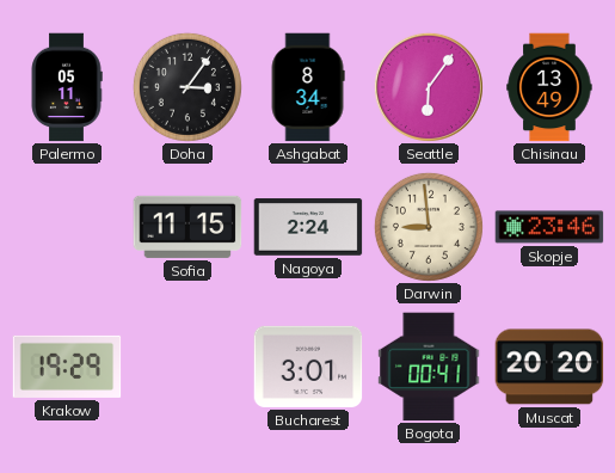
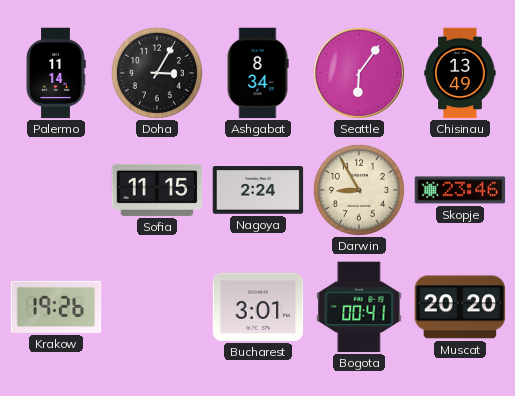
Palermo: 05:11 -> 11:14
Doha: 3:06 -> 3:05
Darwin: 8:59 -> 8:55
Krakow: 19:29 -> 19:26
